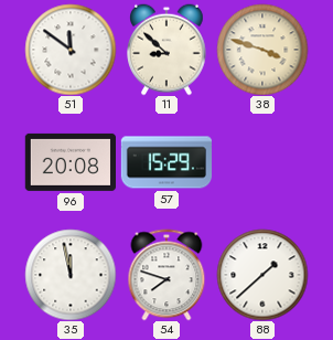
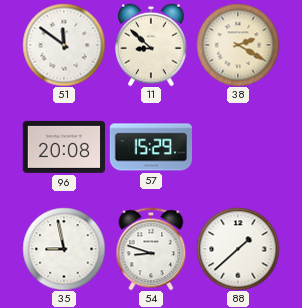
38: 3:48 -> 2:20
35: 11:58 -> 8:58
54: 7:48 -> 8:48
